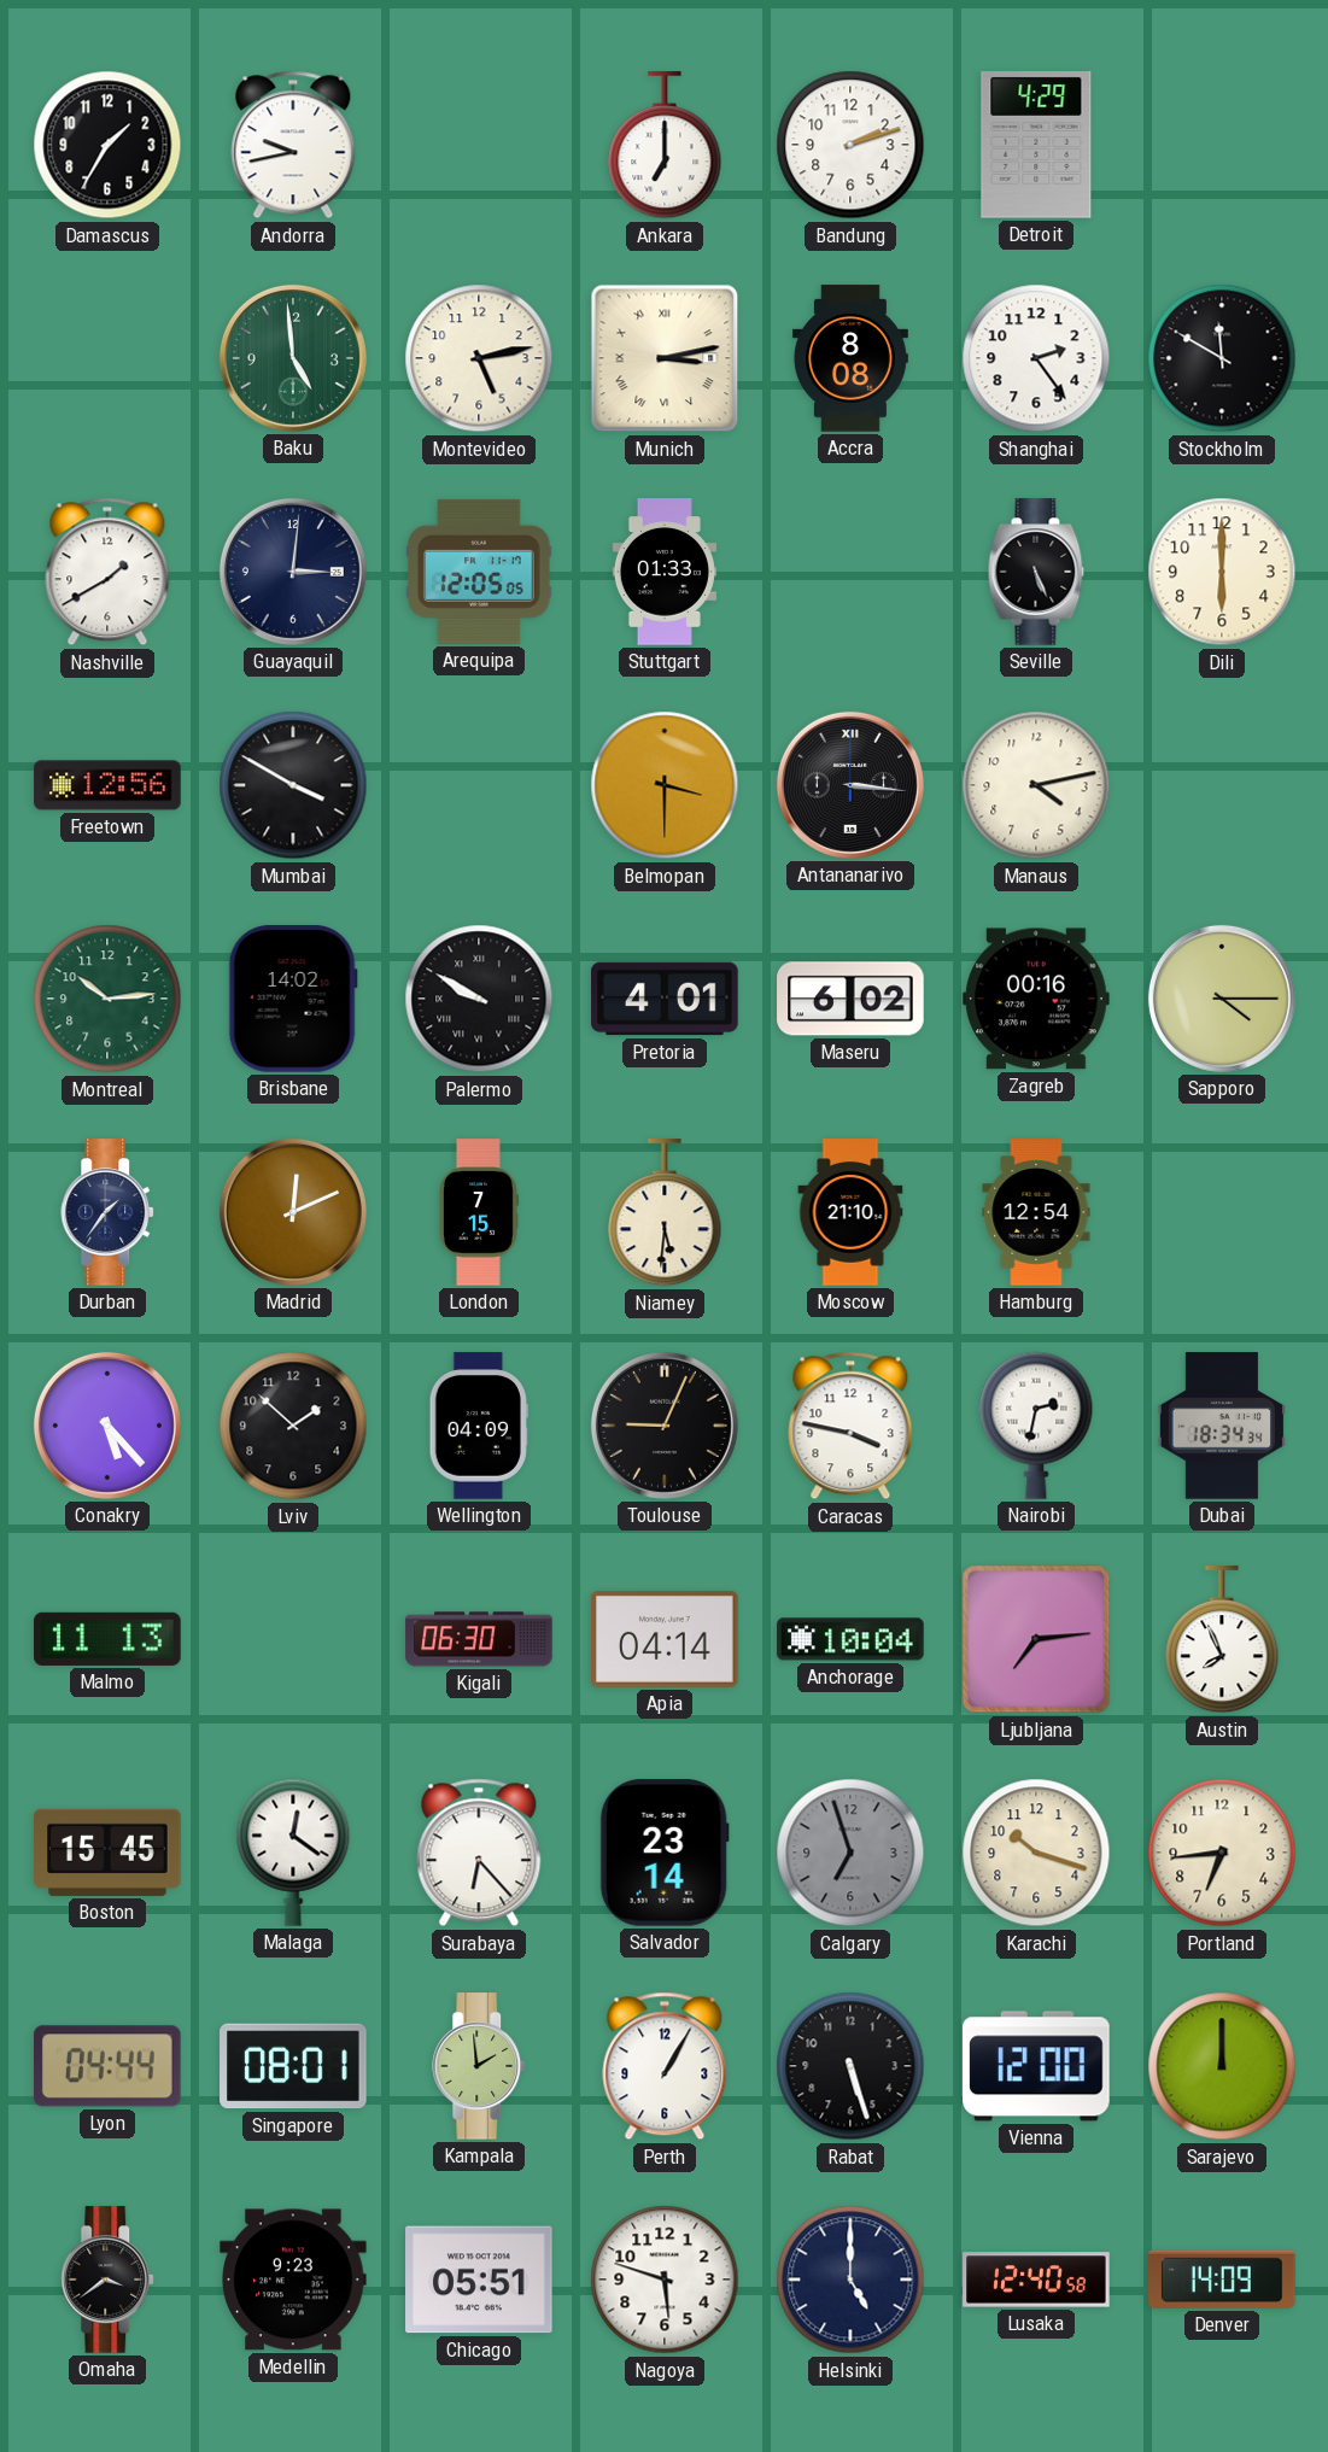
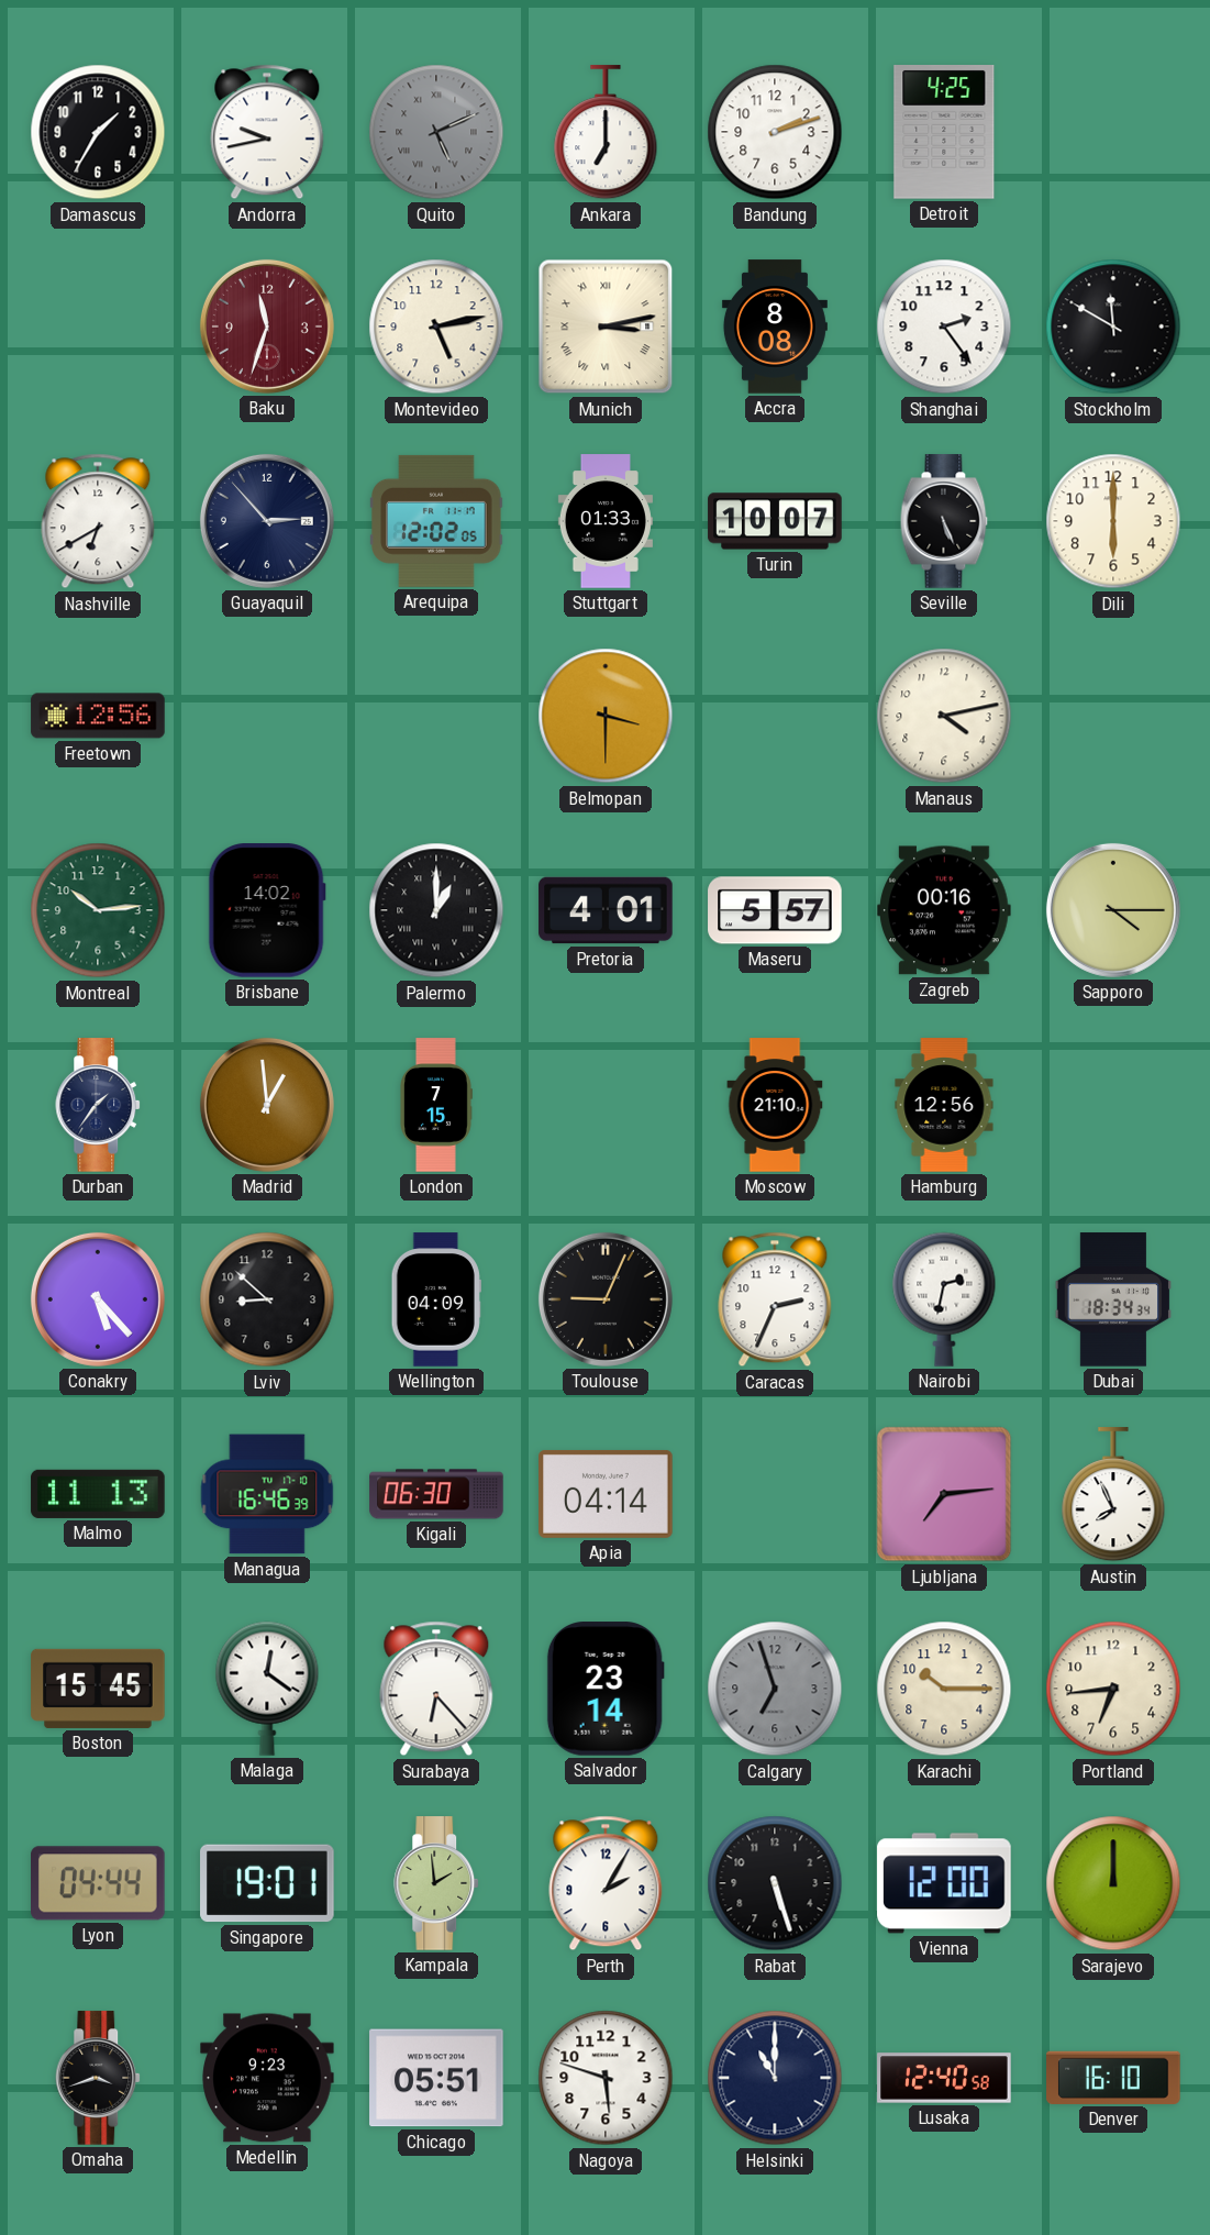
Quito: none -> 5:11
Detroit: 4:29 -> 4:25
Baku: 4:59 -> 11:33
Baku dial: green -> burgundy
Nashville: 1:40 -> 6:40
Guayaquil: 3:01 -> 2:53
Arequipa: 12:05 -> 12:02
Turin: none -> 10:07
Mumbai: 3:50 -> none
Antananarivo: 3:16 -> none
Palermo: 9:50 -> 1:00
Maseru: 6:02 -> 5:57
Madrid: 12:11 -> 12:59
Niamey: 5:31 -> none
Hamburg: 12:54 -> 12:56
Lviv: 1:52 -> 8:52
Caracas: 3:47 -> 2:34
Managua: none -> 16:46
Anchorage: 10:04 -> none
Karachi: 10:18 -> 10:15
Singapore: 08:01 -> 19:01
Perth: 1:05 -> 2:05
Omaha: 3:39 -> 3:42
Helsinki: 5:00 -> 11:00
Denver: 14:09 -> 16:10
